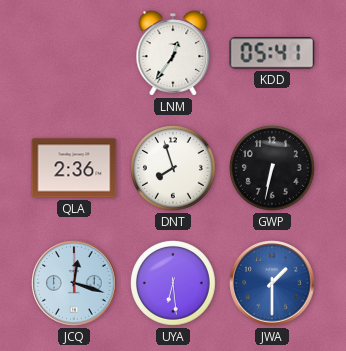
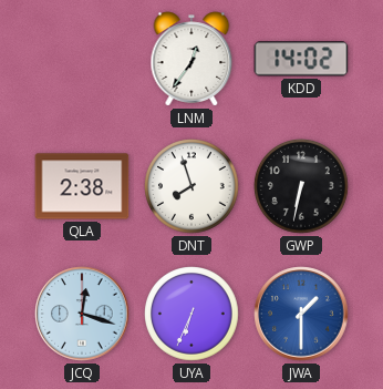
KDD: 05:41 -> 14:02
QLA: 2:36 -> 2:38
UYA: 6:29 -> 6:34
